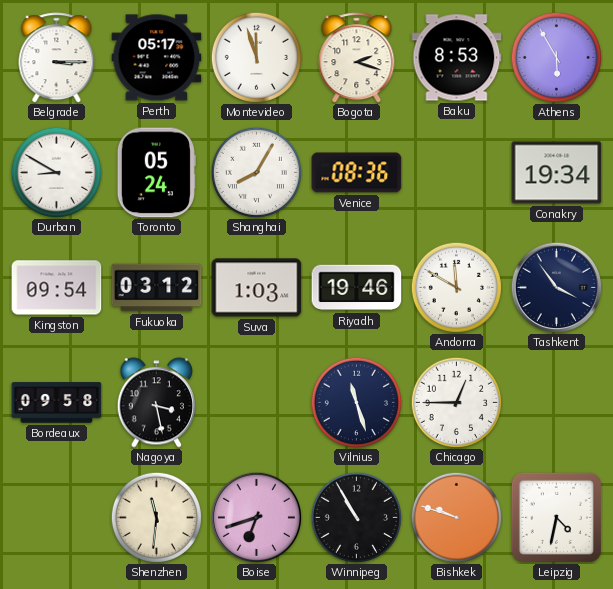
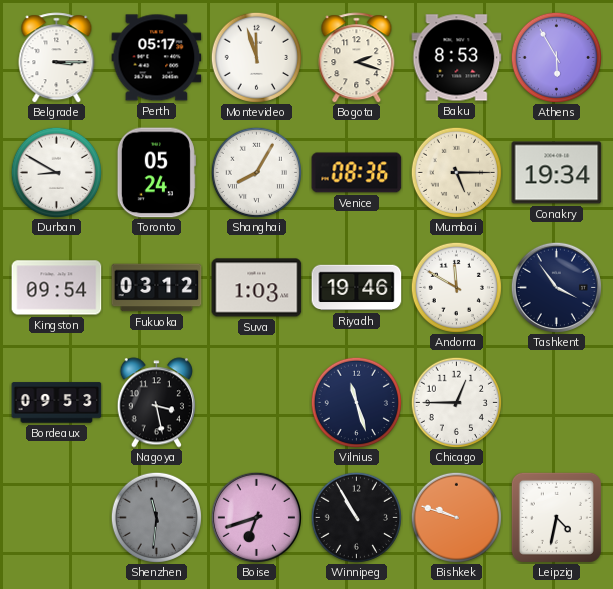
Mumbai: none -> 5:15
Bordeaux: 09:58 -> 09:53
Shenzhen dial: cream -> grey
